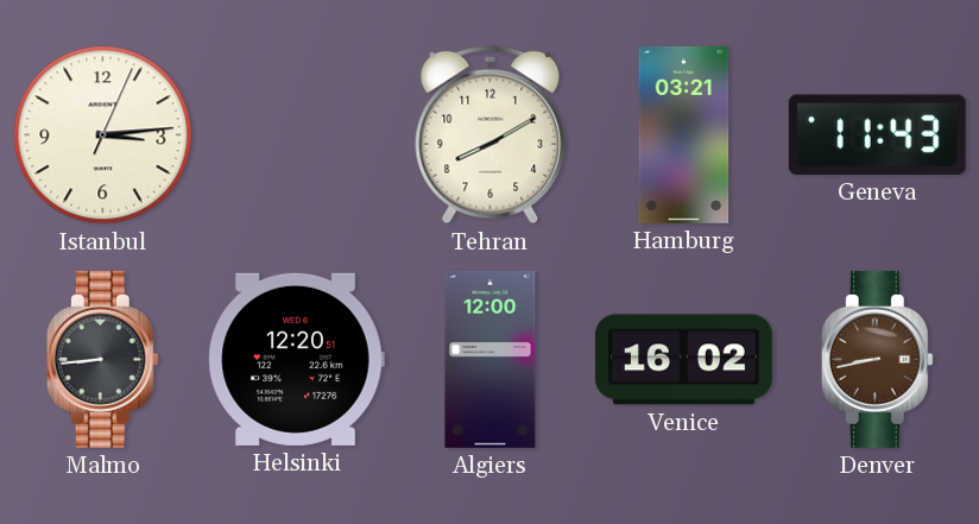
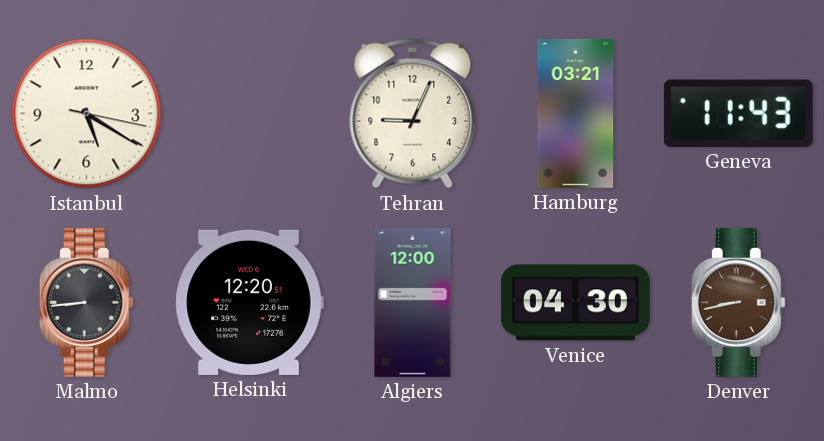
Istanbul: 3:14 -> 5:20
Tehran: 8:10 -> 9:04
Venice: 16:02 -> 04:30
